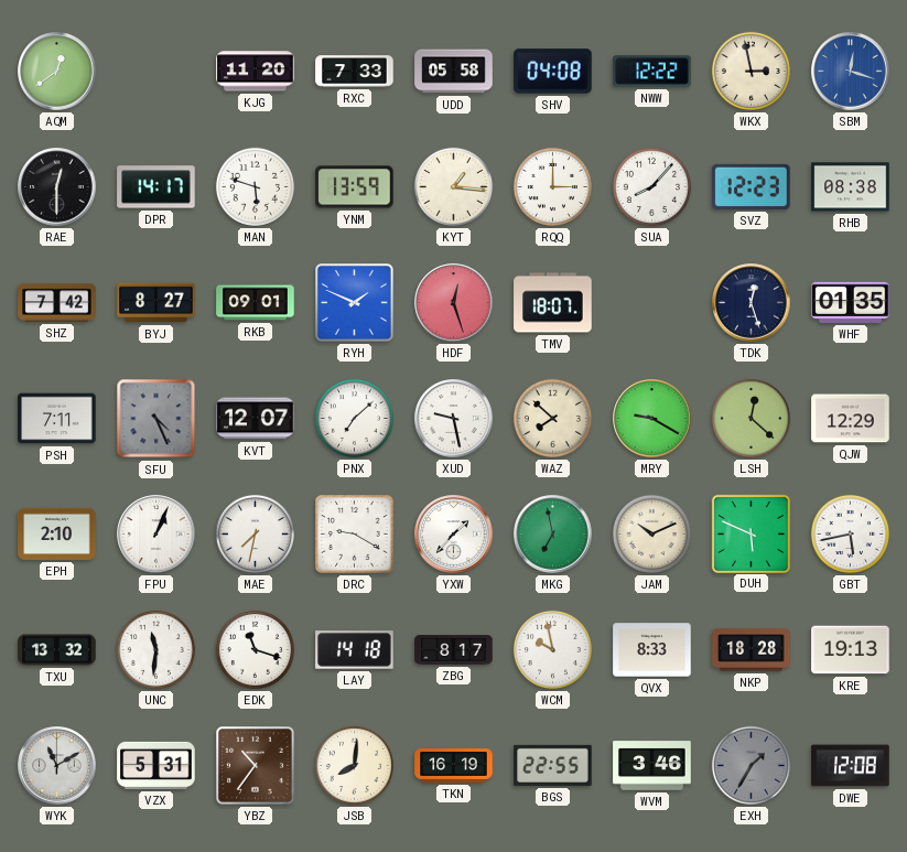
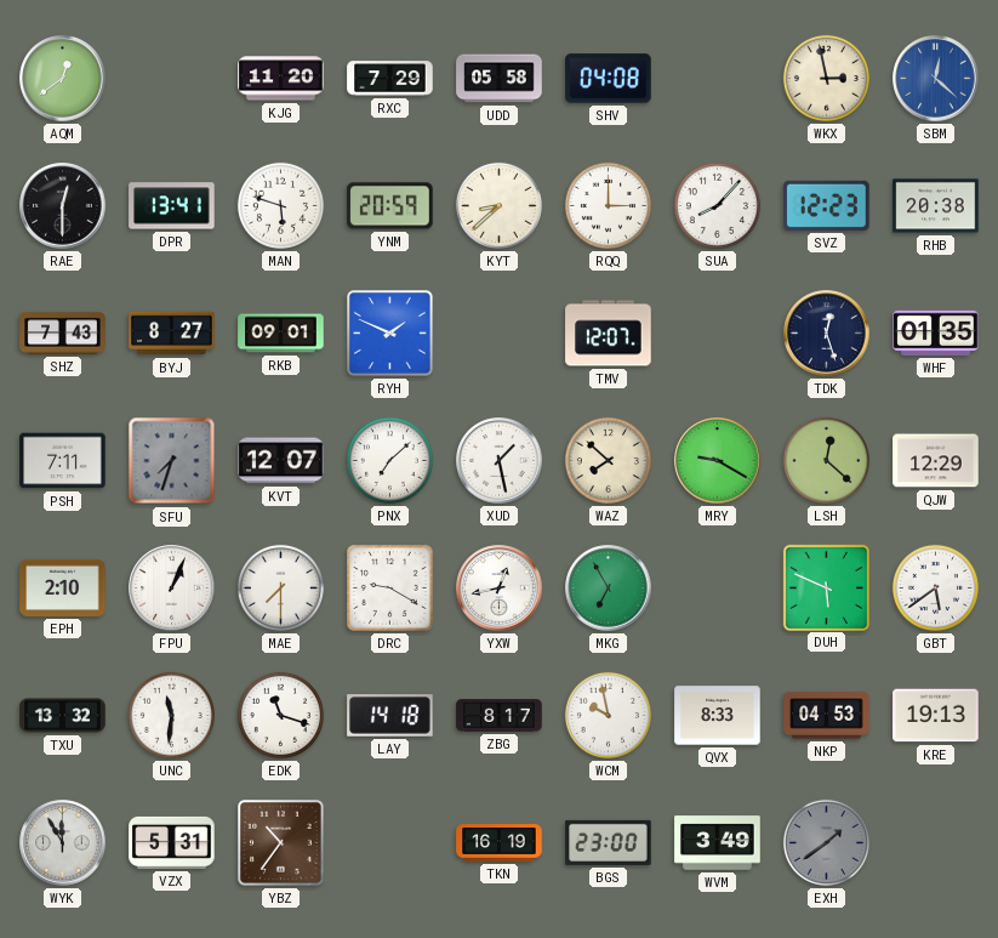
RXC: 7:33 -> 7:29
NWW: 12:22 -> none
SBM: 12:18 -> 12:22
DPR: 14:17 -> 13:41
YNM: 13:59 -> 20:59
KYT: 1:16 -> 8:38
RHB: 08:38 -> 20:38
SHZ: 7:42 -> 7:43
HDF: 12:27 -> none
TMV: 18:07 -> 12:07
SFU: 4:26 -> 7:33
XUD: 9:28 -> 1:28
MAE: 7:32 -> 7:30
YXW: 1:37 -> 12:43
MKG: 6:58 -> 6:55
JAM: 10:11 -> none
GBT: 5:43 -> 5:39
NKP: 18:28 -> 04:53
WYK: 11:10 -> 11:55
JSB: 8:01 -> none
BGS: 22:55 -> 23:00
WVM: 3:46 -> 3:49
EXH: 1:35 -> 1:39
DWE: 12:08 -> none
